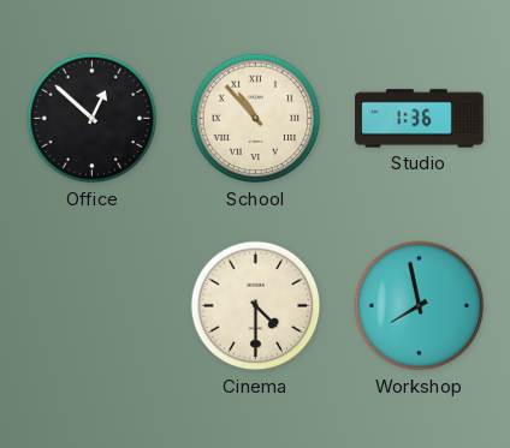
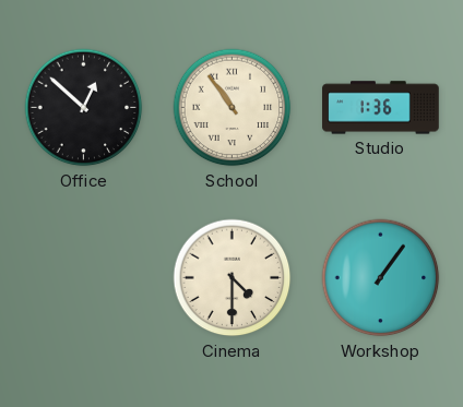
School: 10:53 -> 10:54
Workshop: 7:58 -> 1:06
